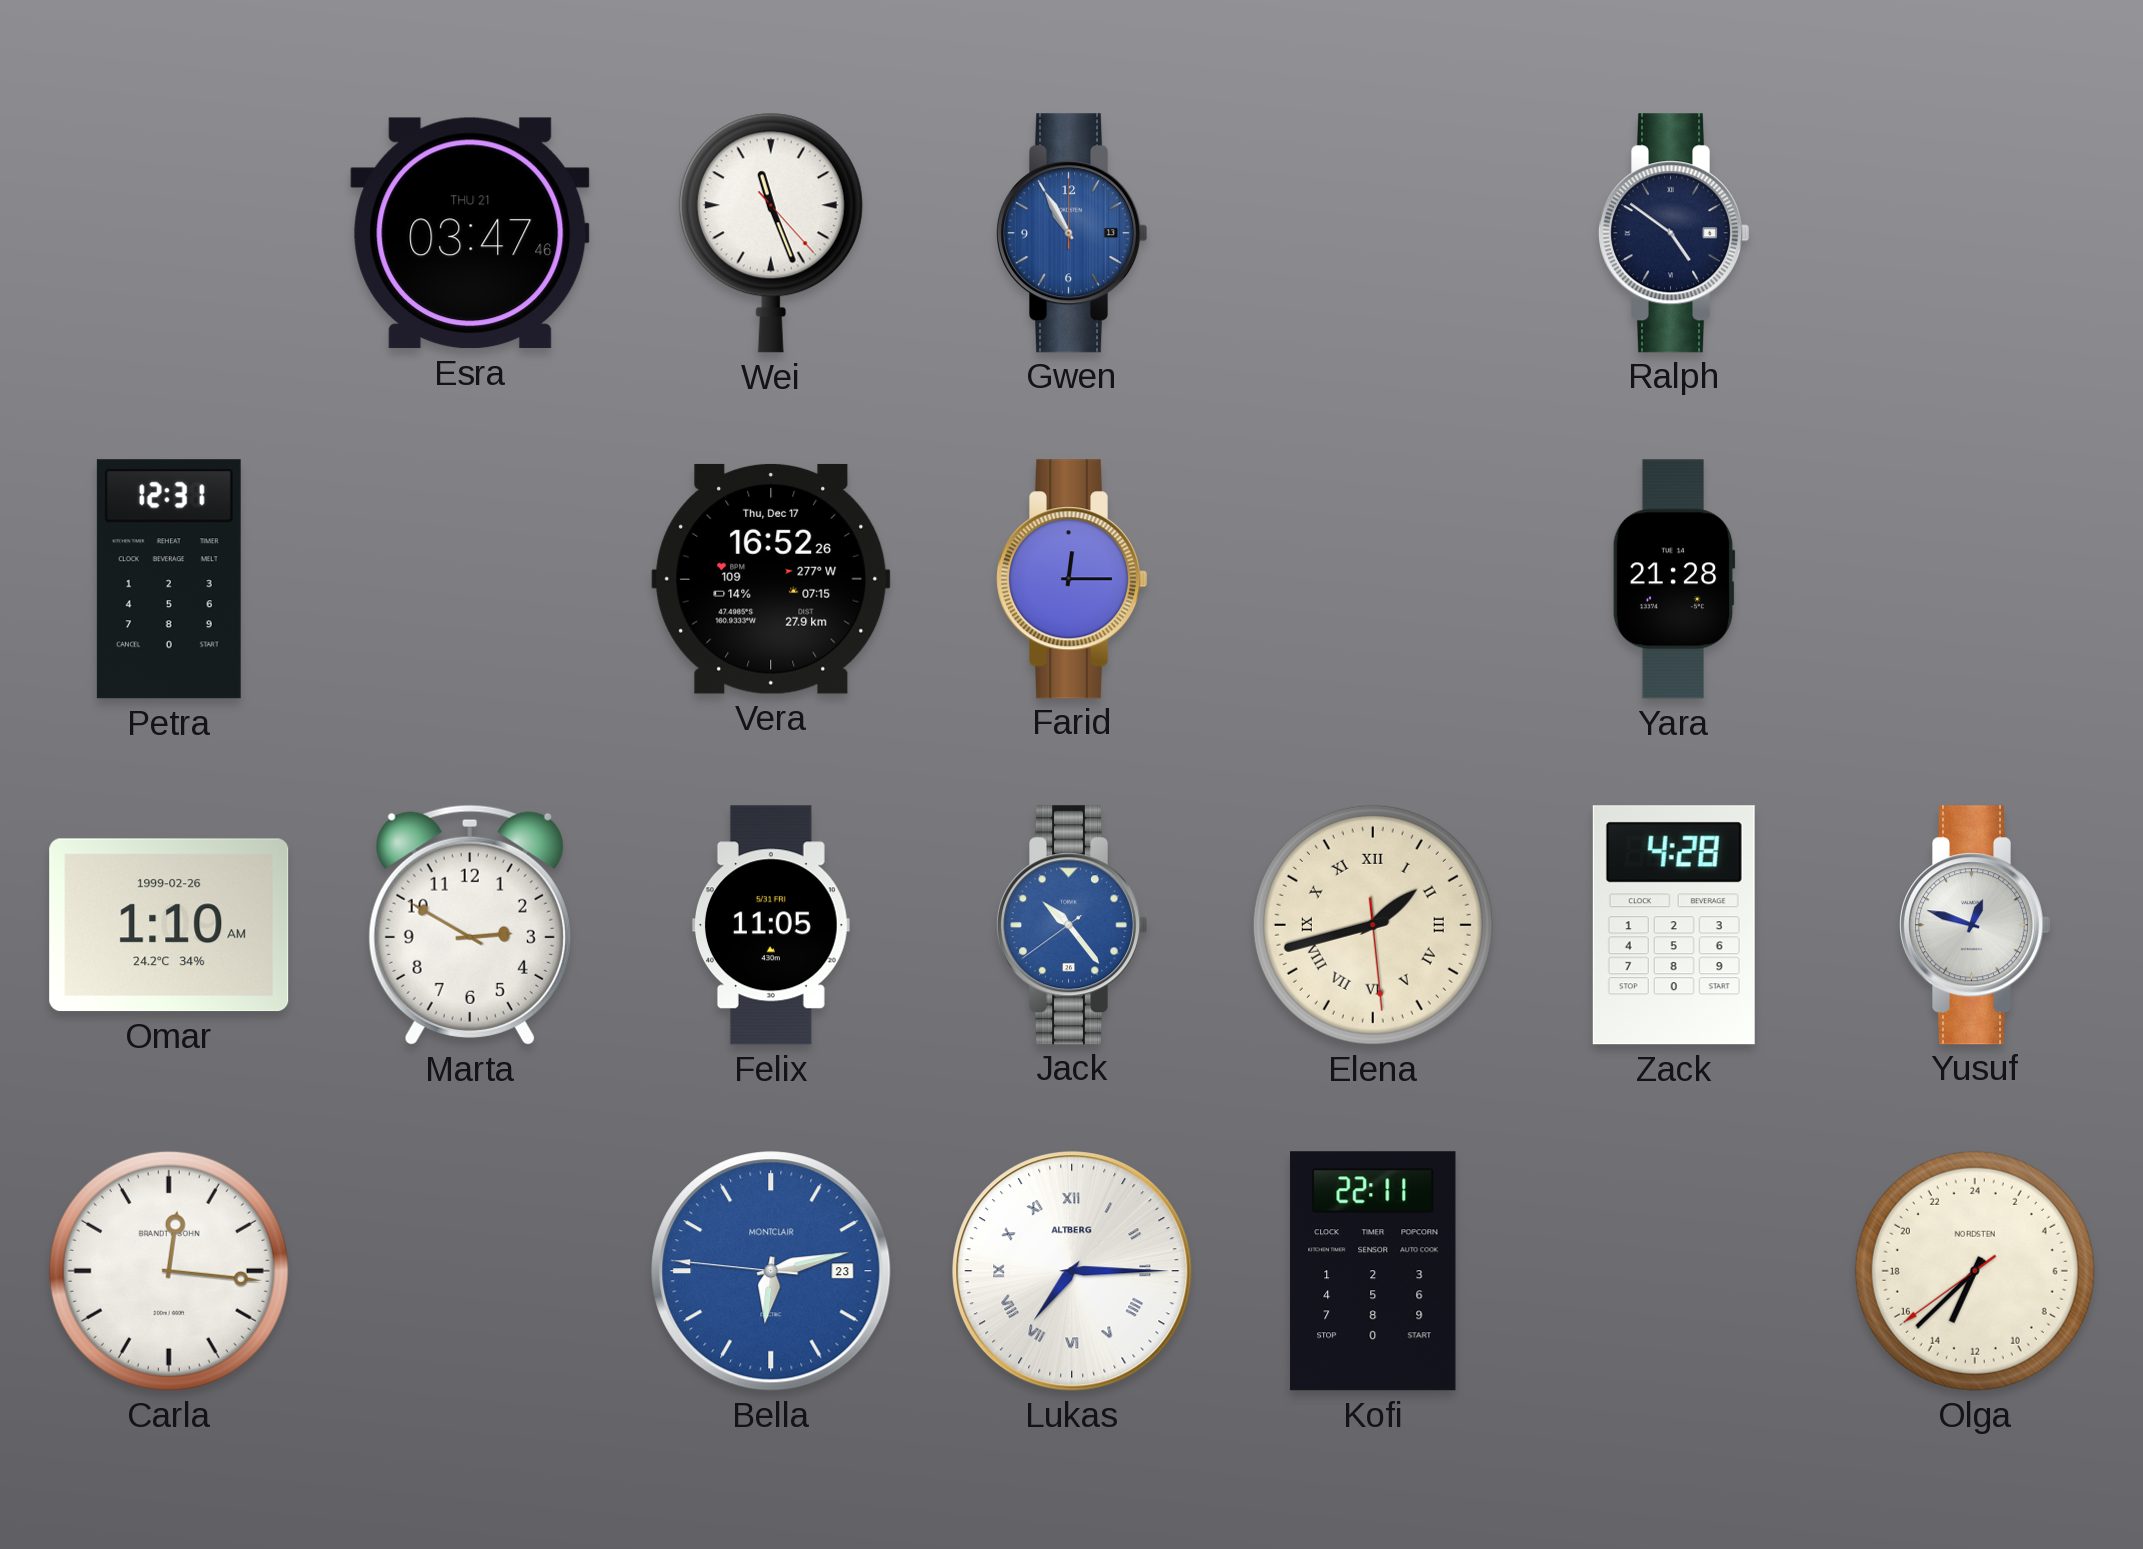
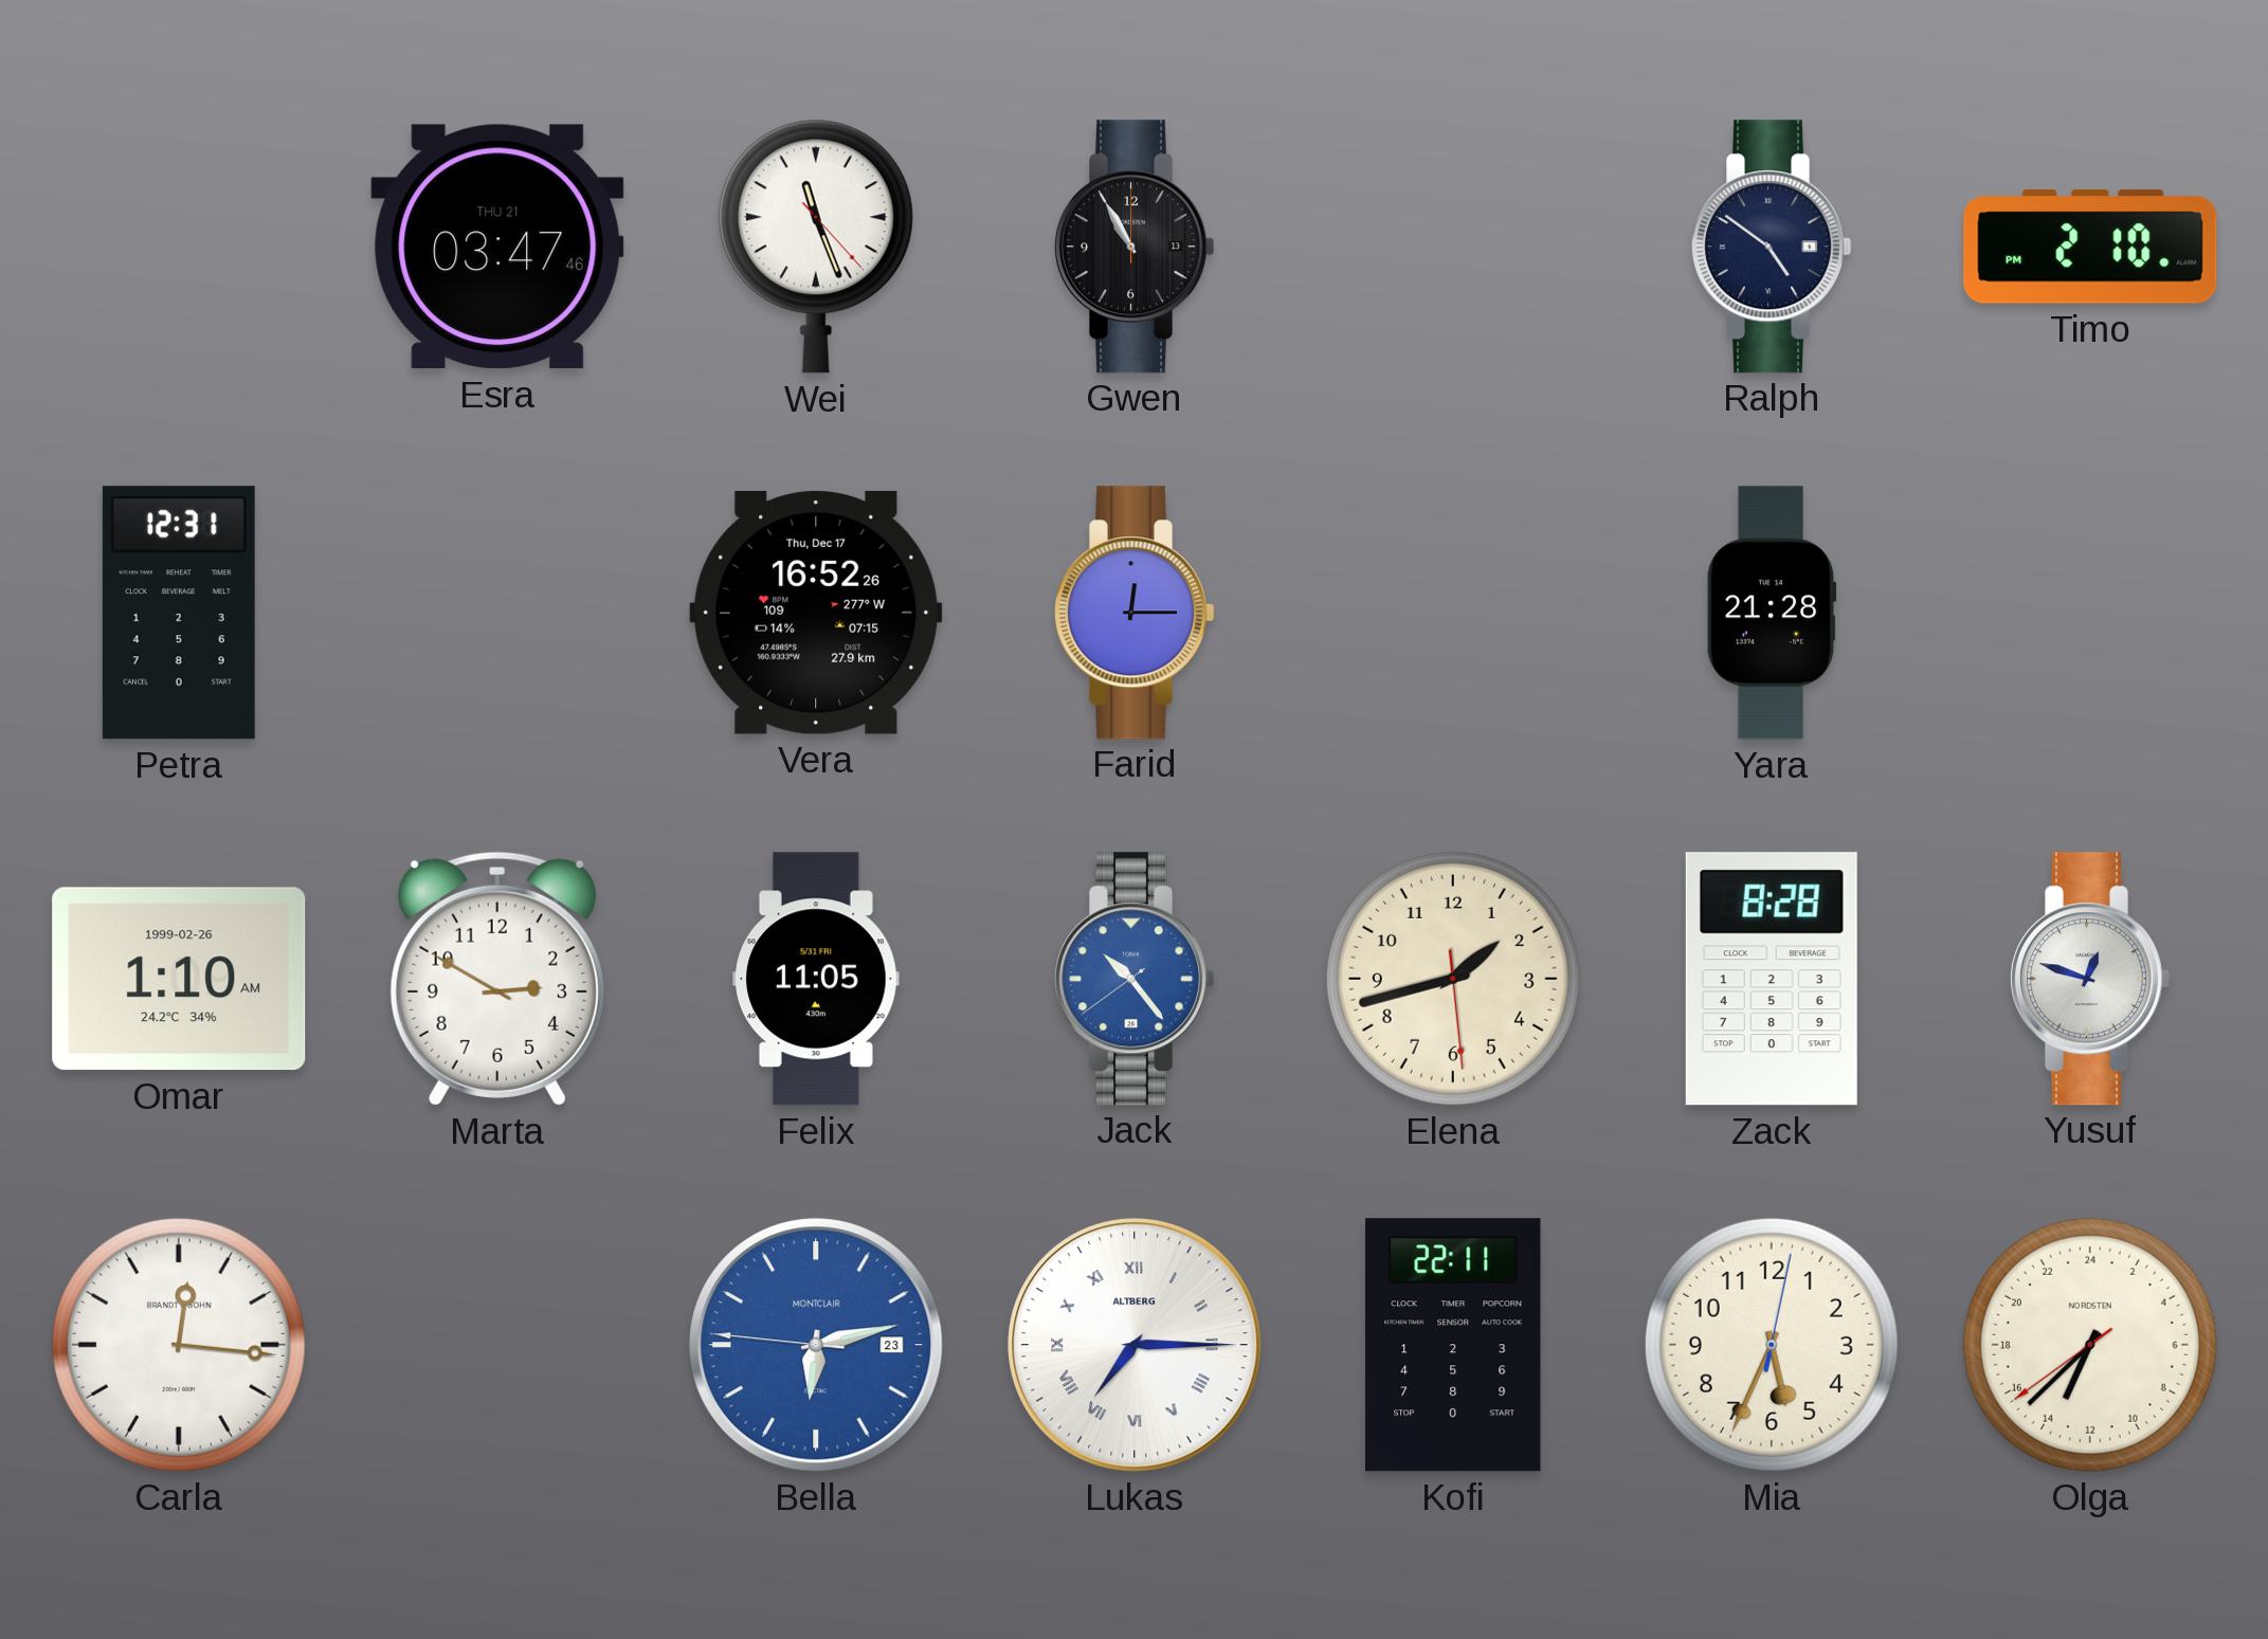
Gwen dial: blue -> black
Timo: none -> 2:10
Elena numerals: Roman -> Arabic
Zack: 4:28 -> 8:28
Mia: none -> 5:34
